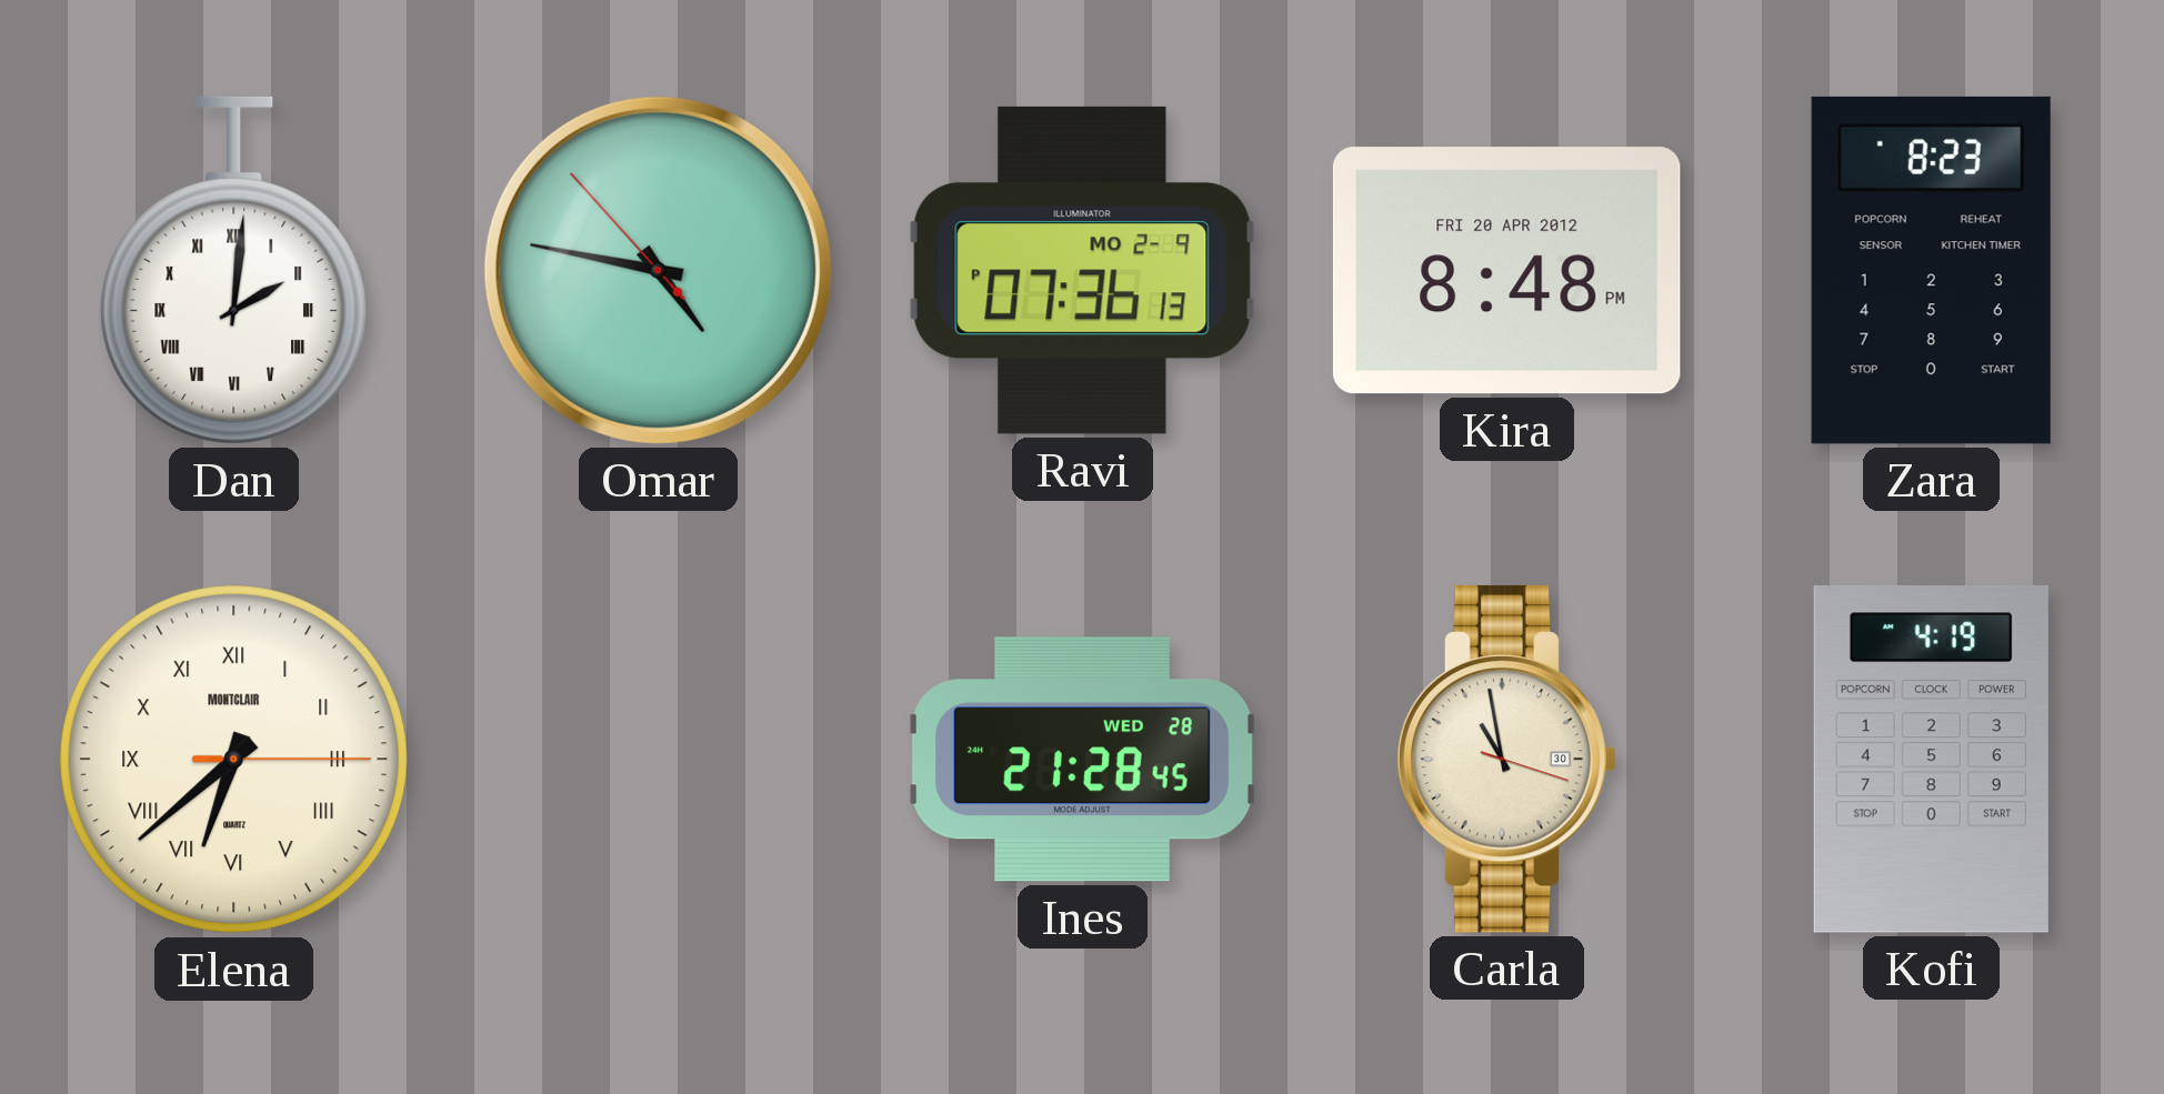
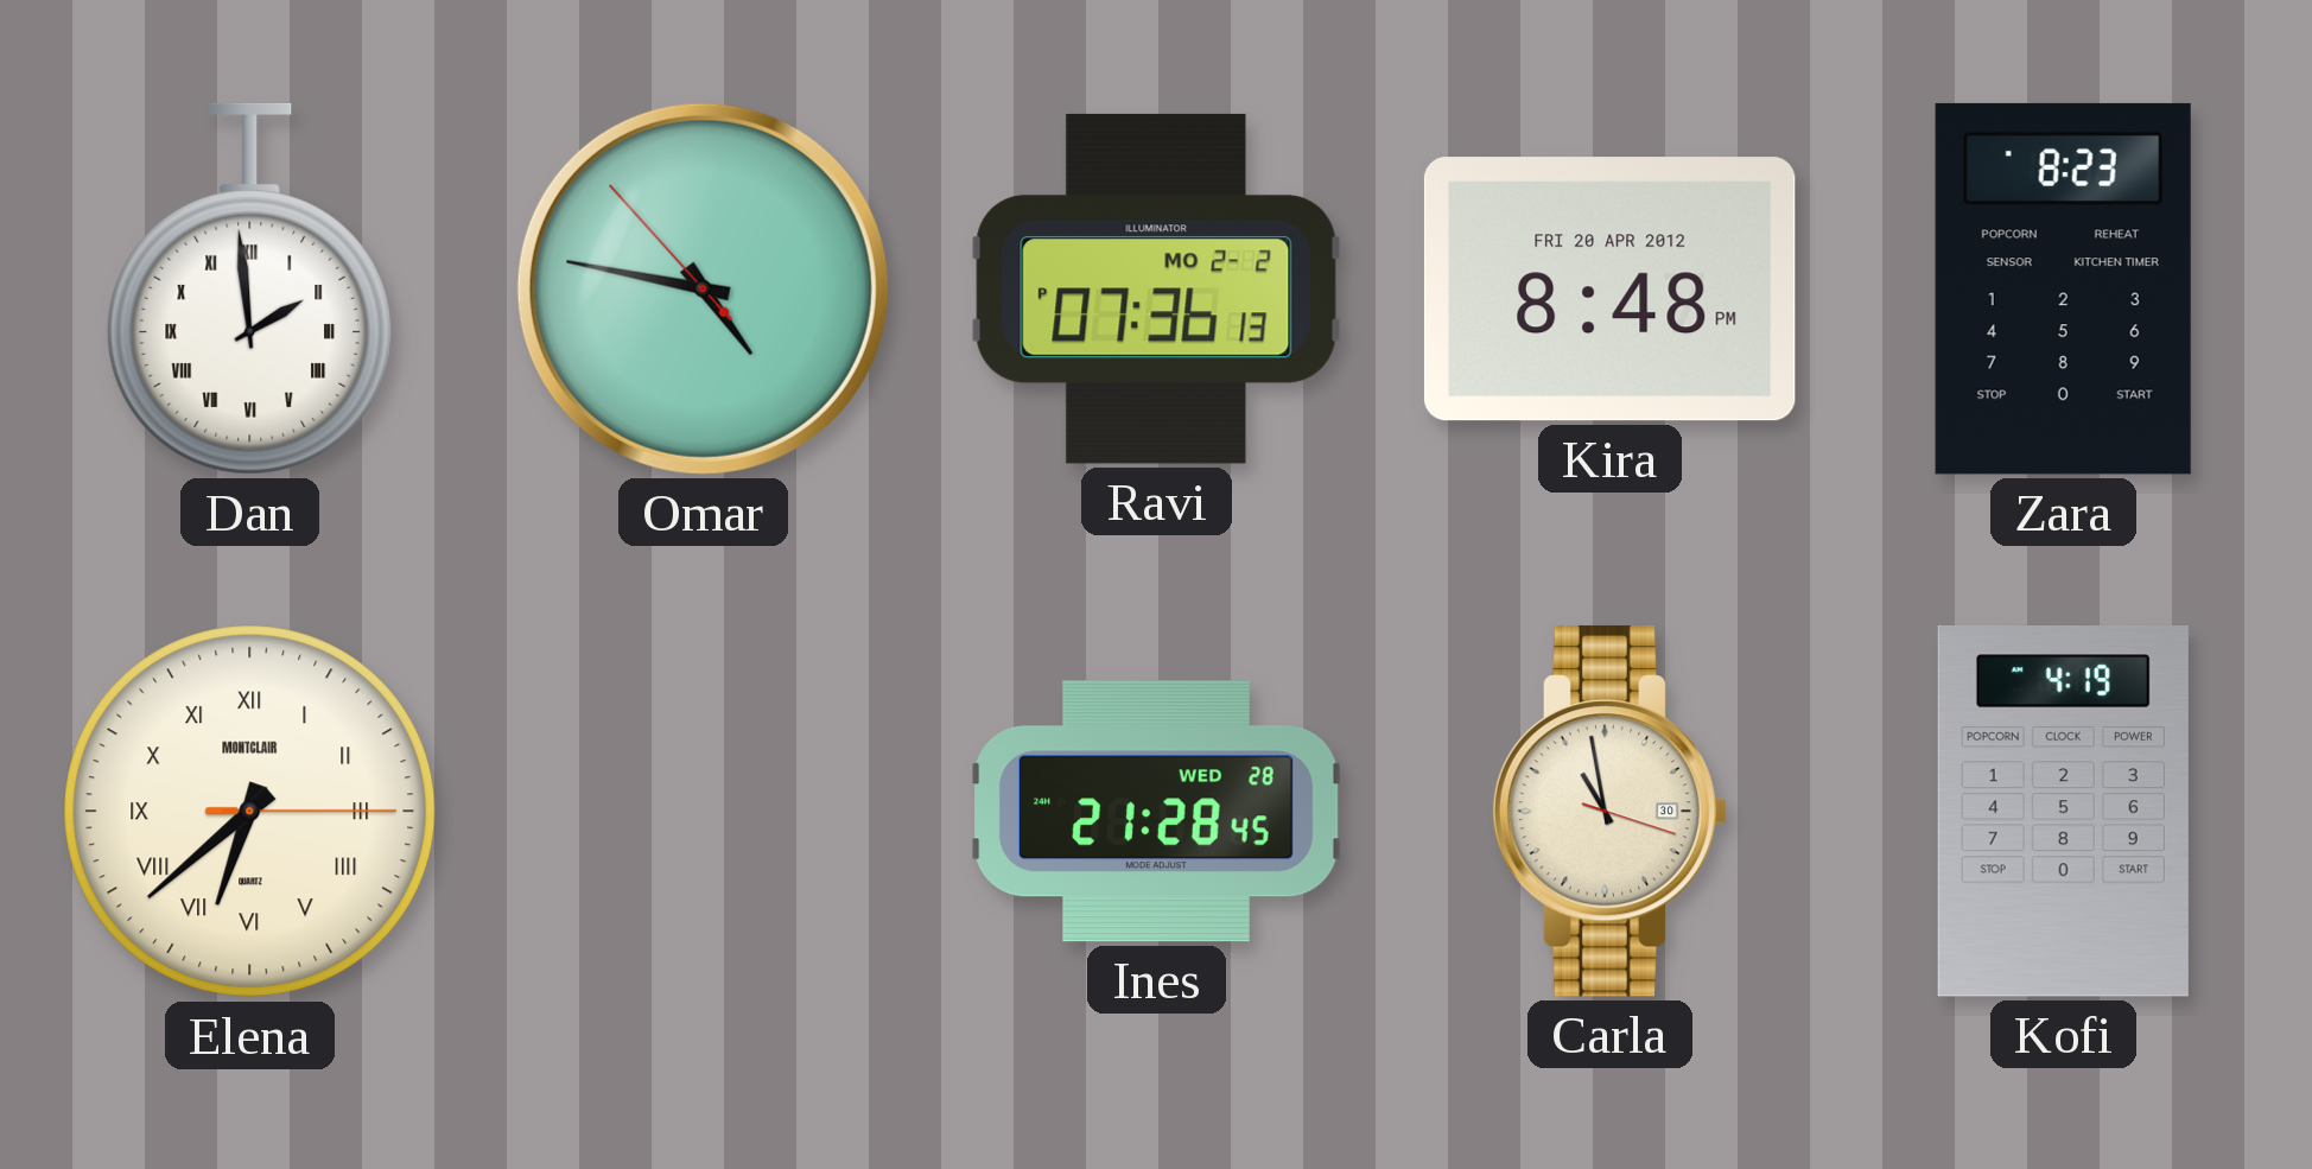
Dan: 2:01 -> 1:59
Ravi date: MO 2-9 -> MO 2-2
